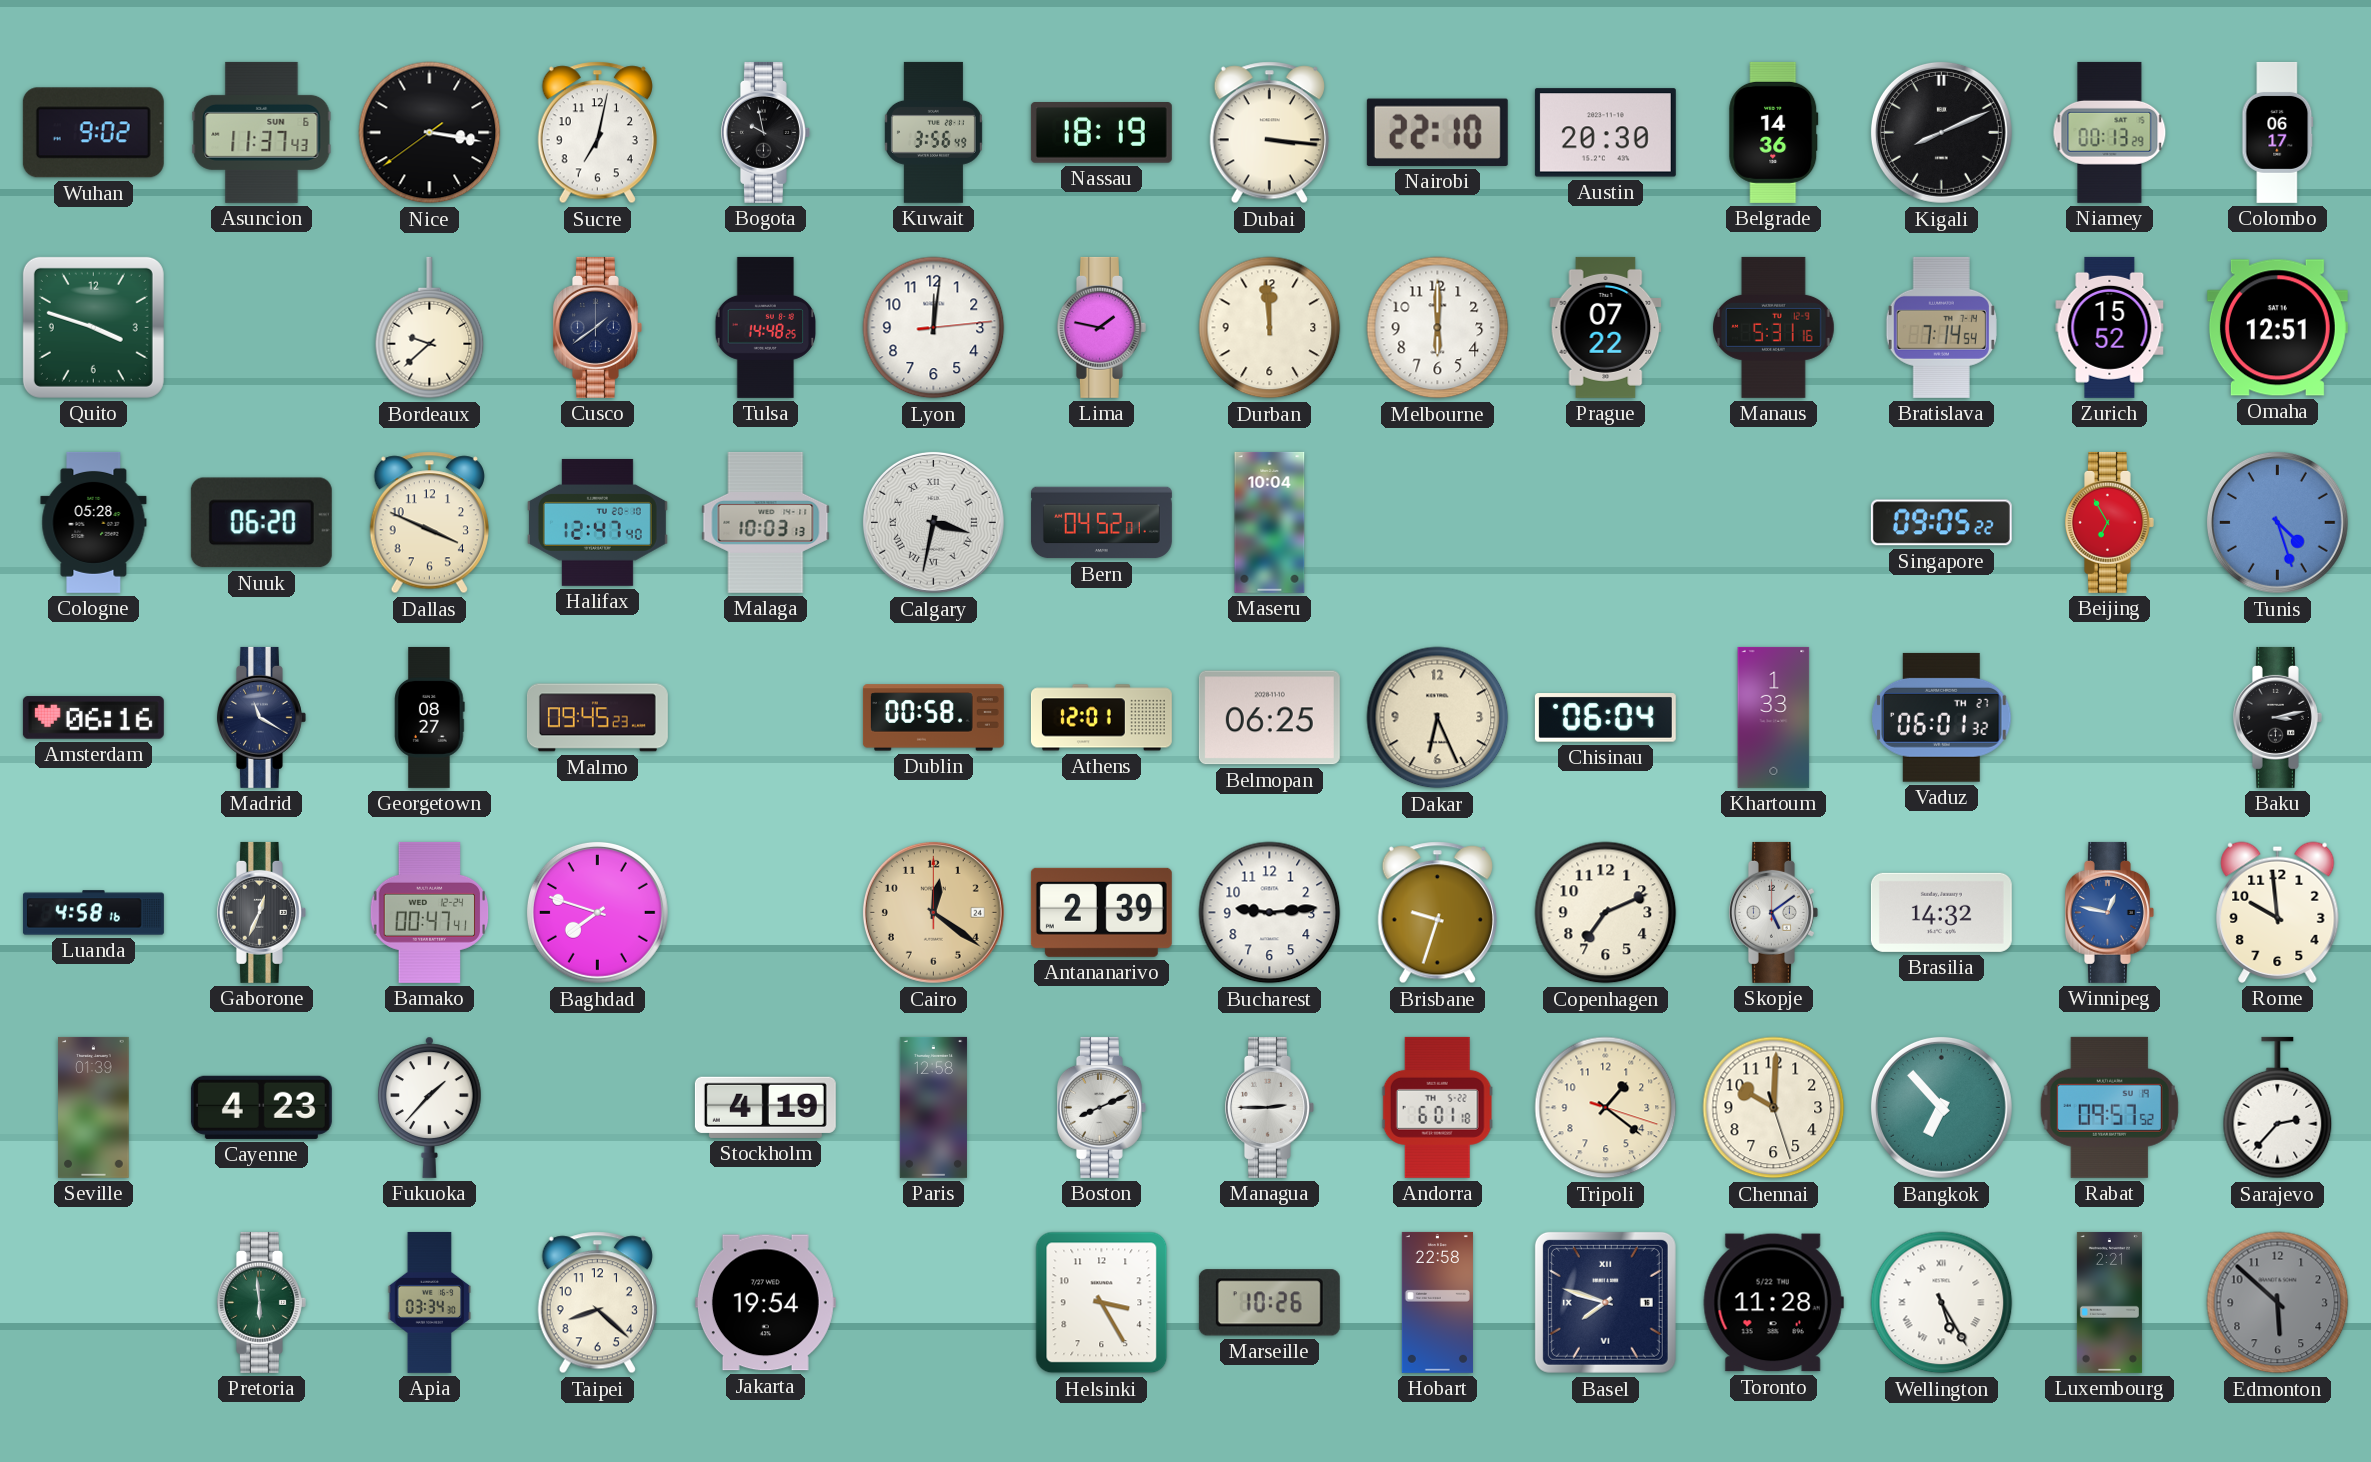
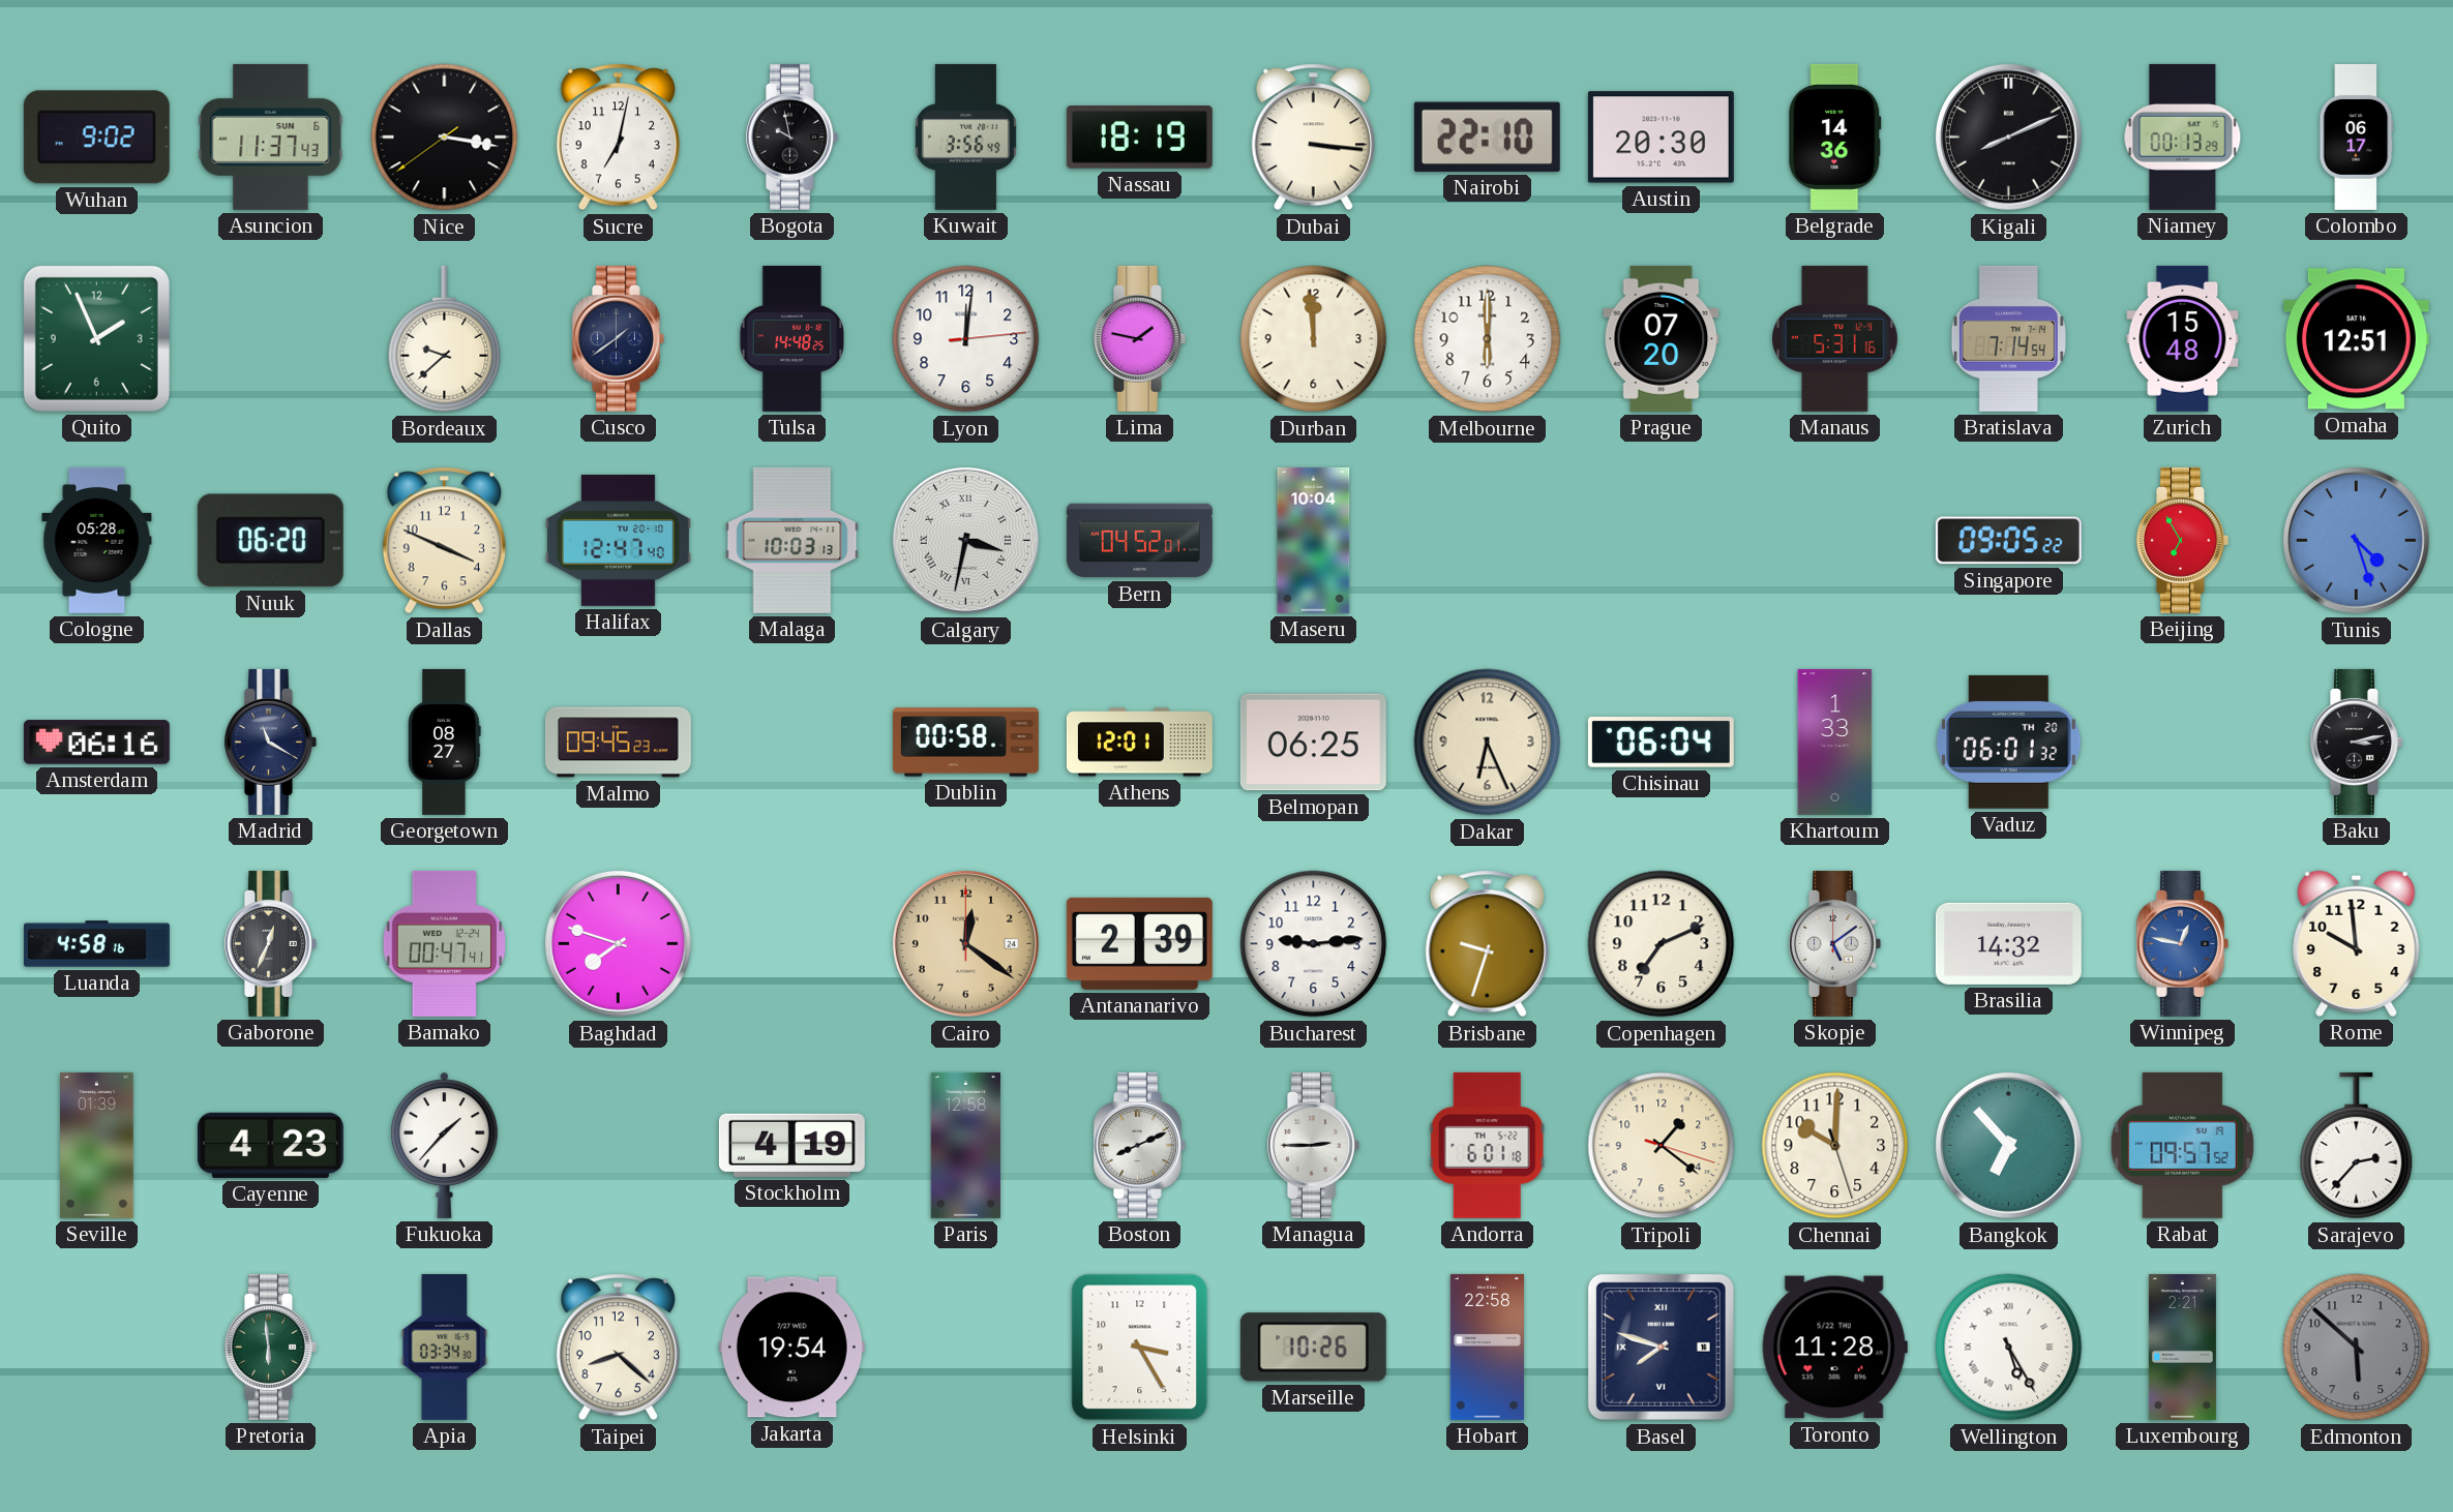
Quito: 3:48 -> 1:56
Prague: 07:22 -> 07:20
Zurich: 15:52 -> 15:48
Vaduz date: TH 27 -> TH 20
